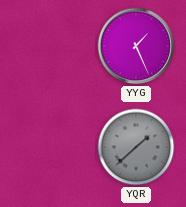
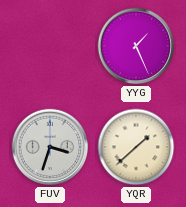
FUV: none -> 3:33
YQR dial: grey -> cream
